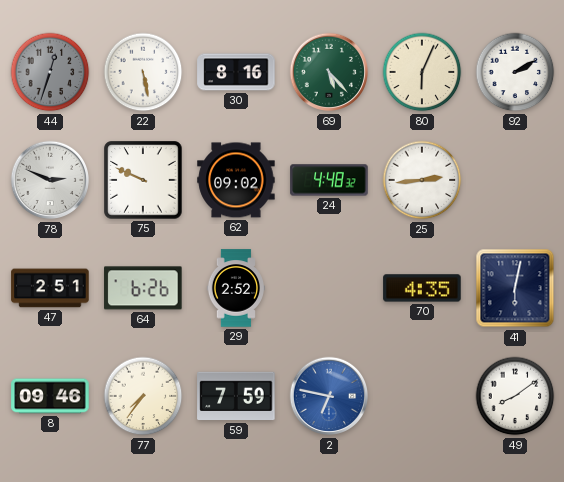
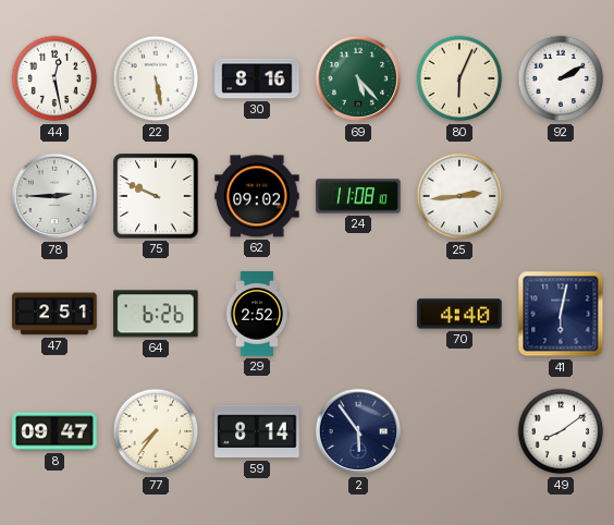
44: 12:33 -> 12:28
44 dial: grey -> white
78: 2:49 -> 2:45
24: 4:48 -> 11:08
70: 4:35 -> 4:40
8: 09:46 -> 09:47
59: 7:59 -> 8:14
2: 6:47 -> 5:54
2 dial: blue -> navy
